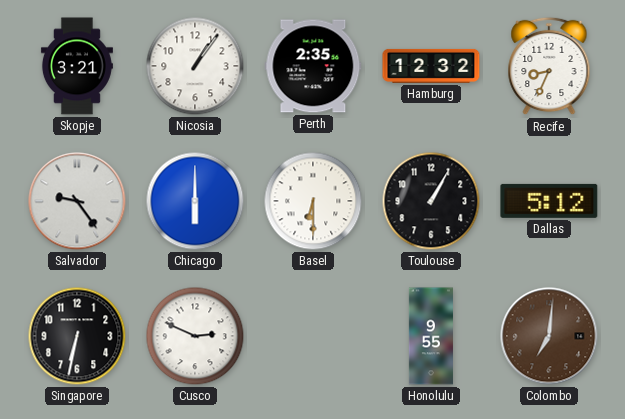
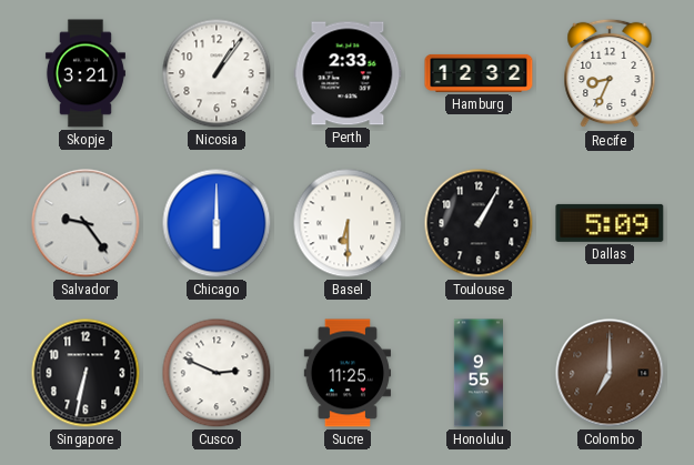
Perth: 2:35 -> 2:33
Dallas: 5:12 -> 5:09
Sucre: none -> 11:25
Colombo: 7:01 -> 7:00
